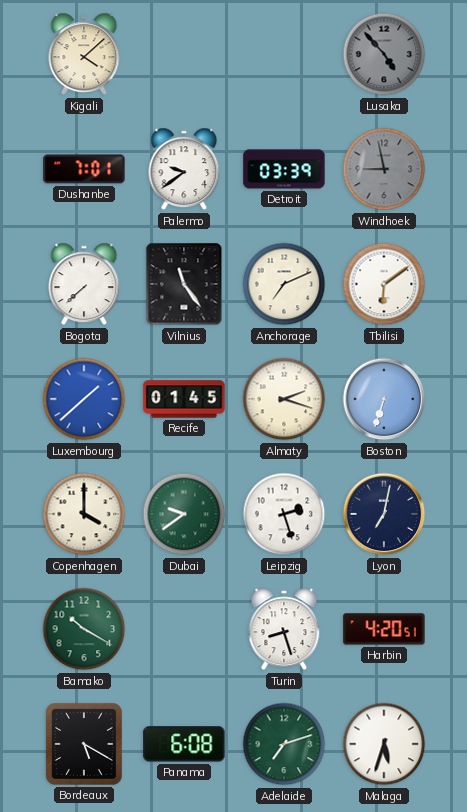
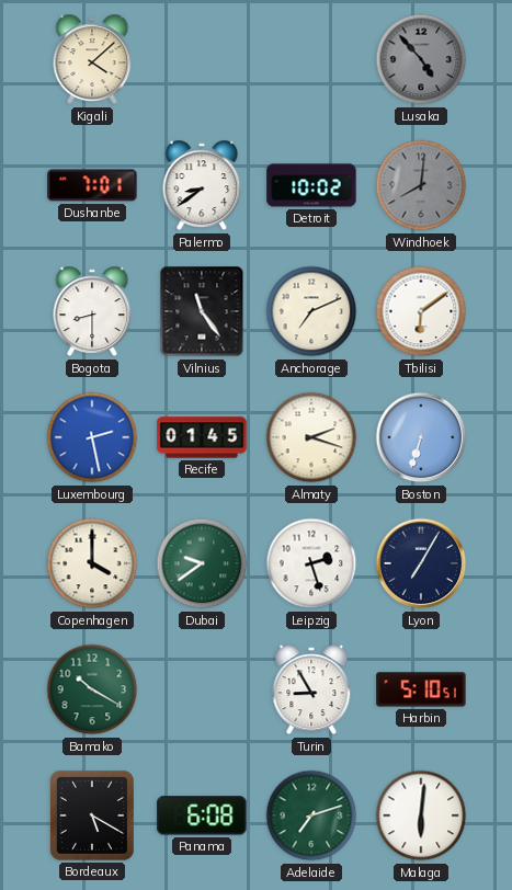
Palermo: 9:39 -> 8:39
Detroit: 03:39 -> 10:02
Windhoek: 8:58 -> 8:01
Bogota: 7:38 -> 8:30
Luxembourg: 1:38 -> 2:28
Lyon: 7:02 -> 7:05
Turin: 8:27 -> 8:55
Harbin: 4:20 -> 5:10
Malaga: 5:33 -> 6:01
